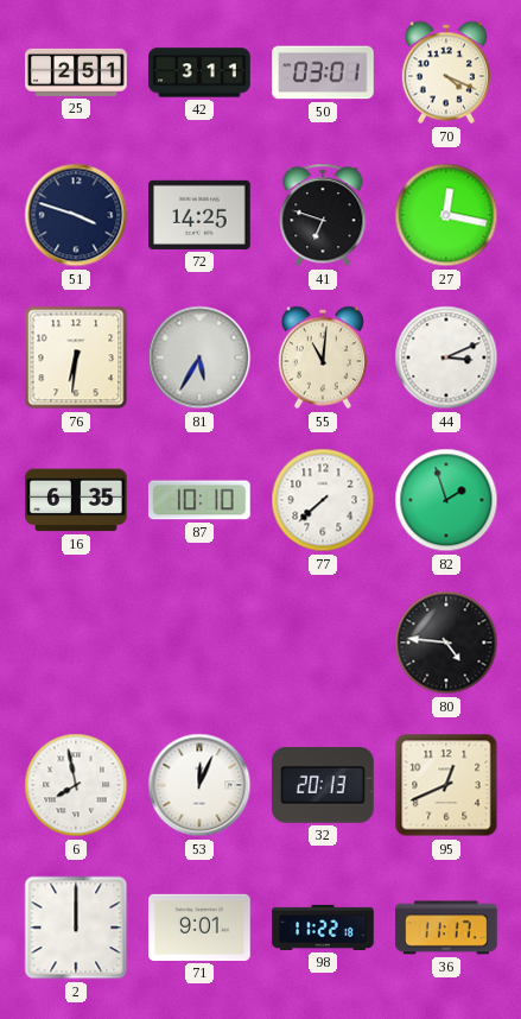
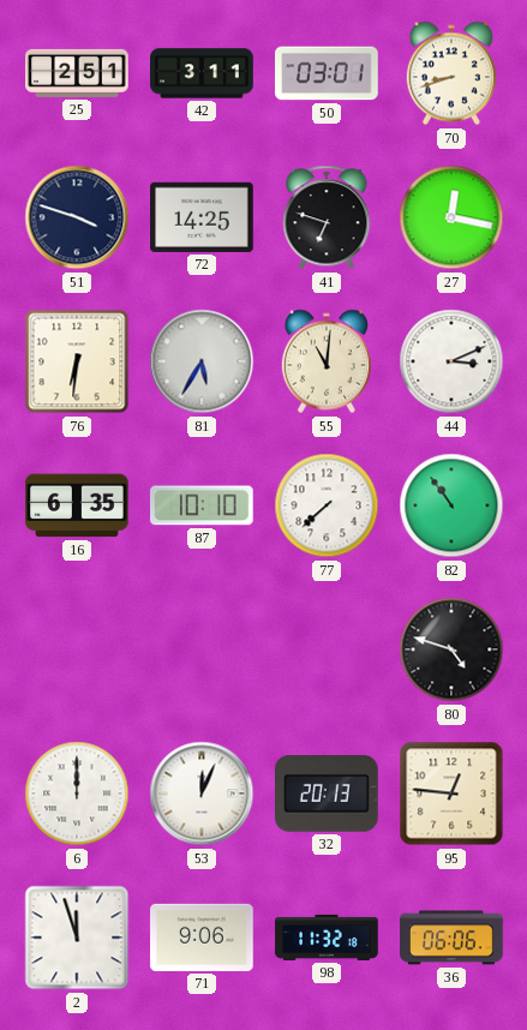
70: 4:19 -> 8:42
82: 1:57 -> 10:54
80: 4:46 -> 4:48
6: 7:58 -> 12:00
95: 12:41 -> 12:46
2: 12:00 -> 11:57
71: 9:01 -> 9:06
98: 11:22 -> 11:32
36: 11:17 -> 06:06
